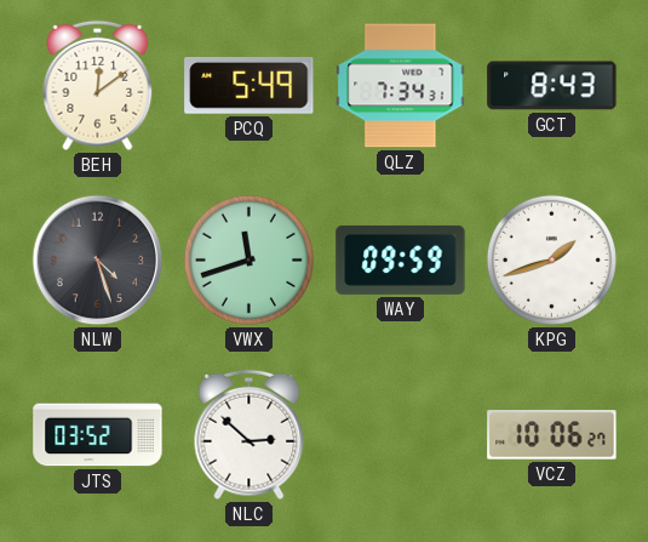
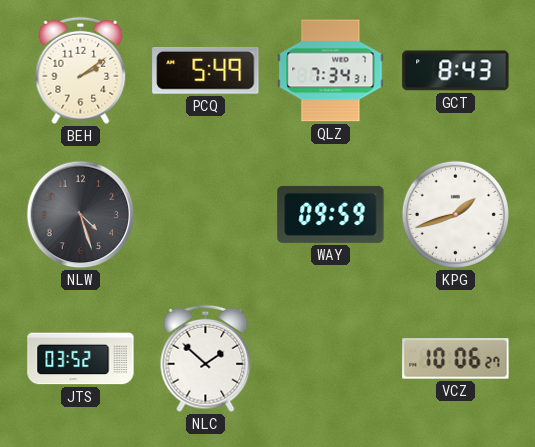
BEH: 12:09 -> 2:09
VWX: 11:42 -> none
NLC: 2:52 -> 1:52
